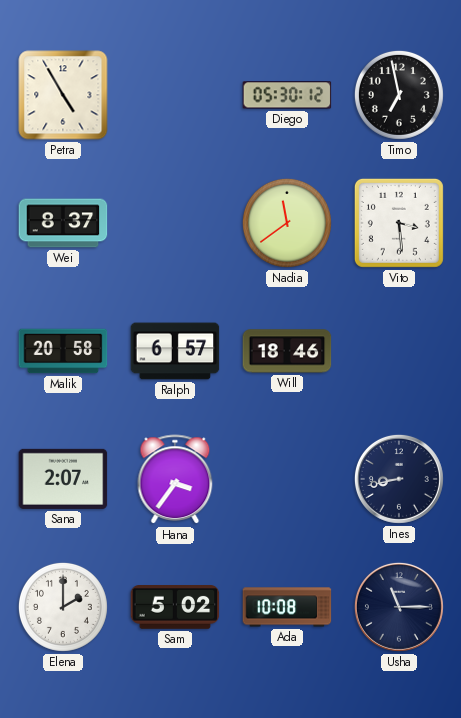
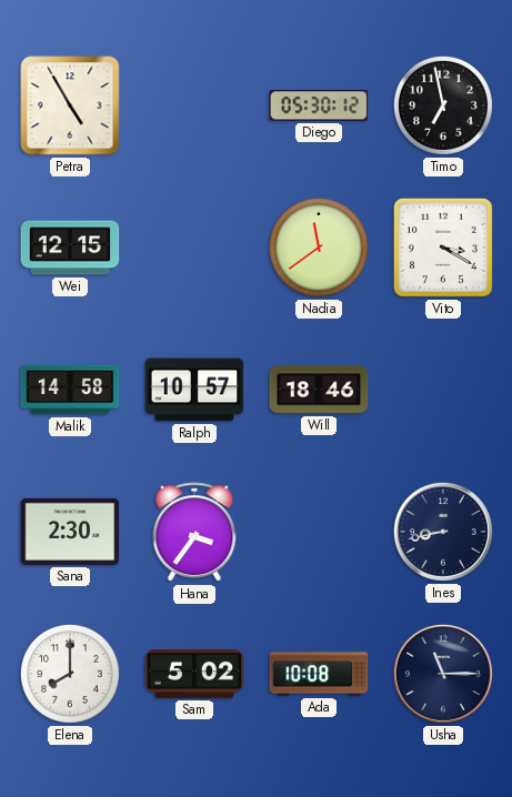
Wei: 8:37 -> 12:15
Vito: 3:29 -> 3:20
Malik: 20:58 -> 14:58
Ralph: 6:57 -> 10:57
Sana: 2:07 -> 2:30
Elena: 2:00 -> 8:00
